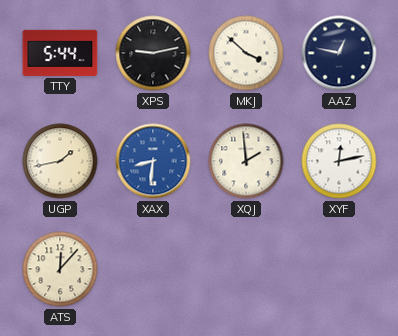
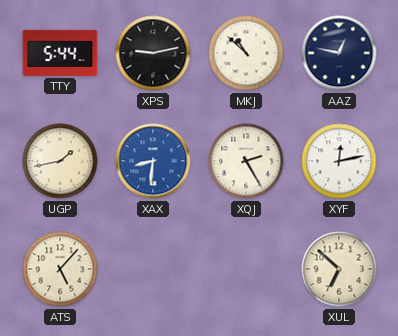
MKJ: 3:52 -> 10:52
XQJ: 1:59 -> 2:25
ATS: 12:07 -> 5:07
XUL: none -> 6:52
